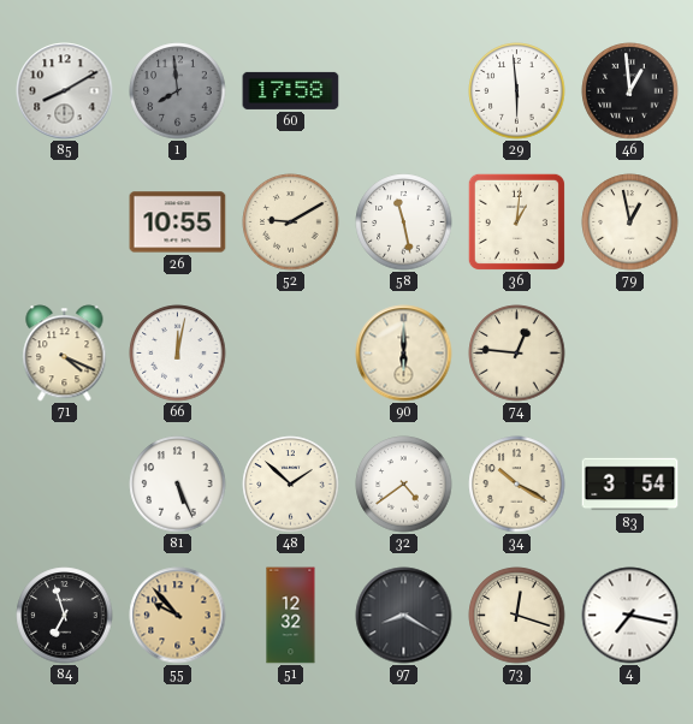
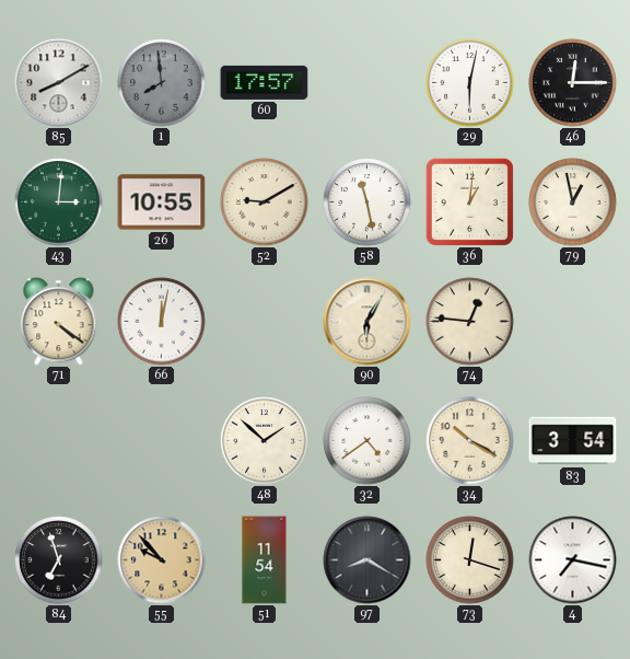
60: 17:58 -> 17:57
29: 5:59 -> 6:02
46: 12:59 -> 12:15
43: none -> 3:01
71: 4:19 -> 4:21
90: 6:00 -> 6:05
81: 5:26 -> none
51: 12:32 -> 11:54
